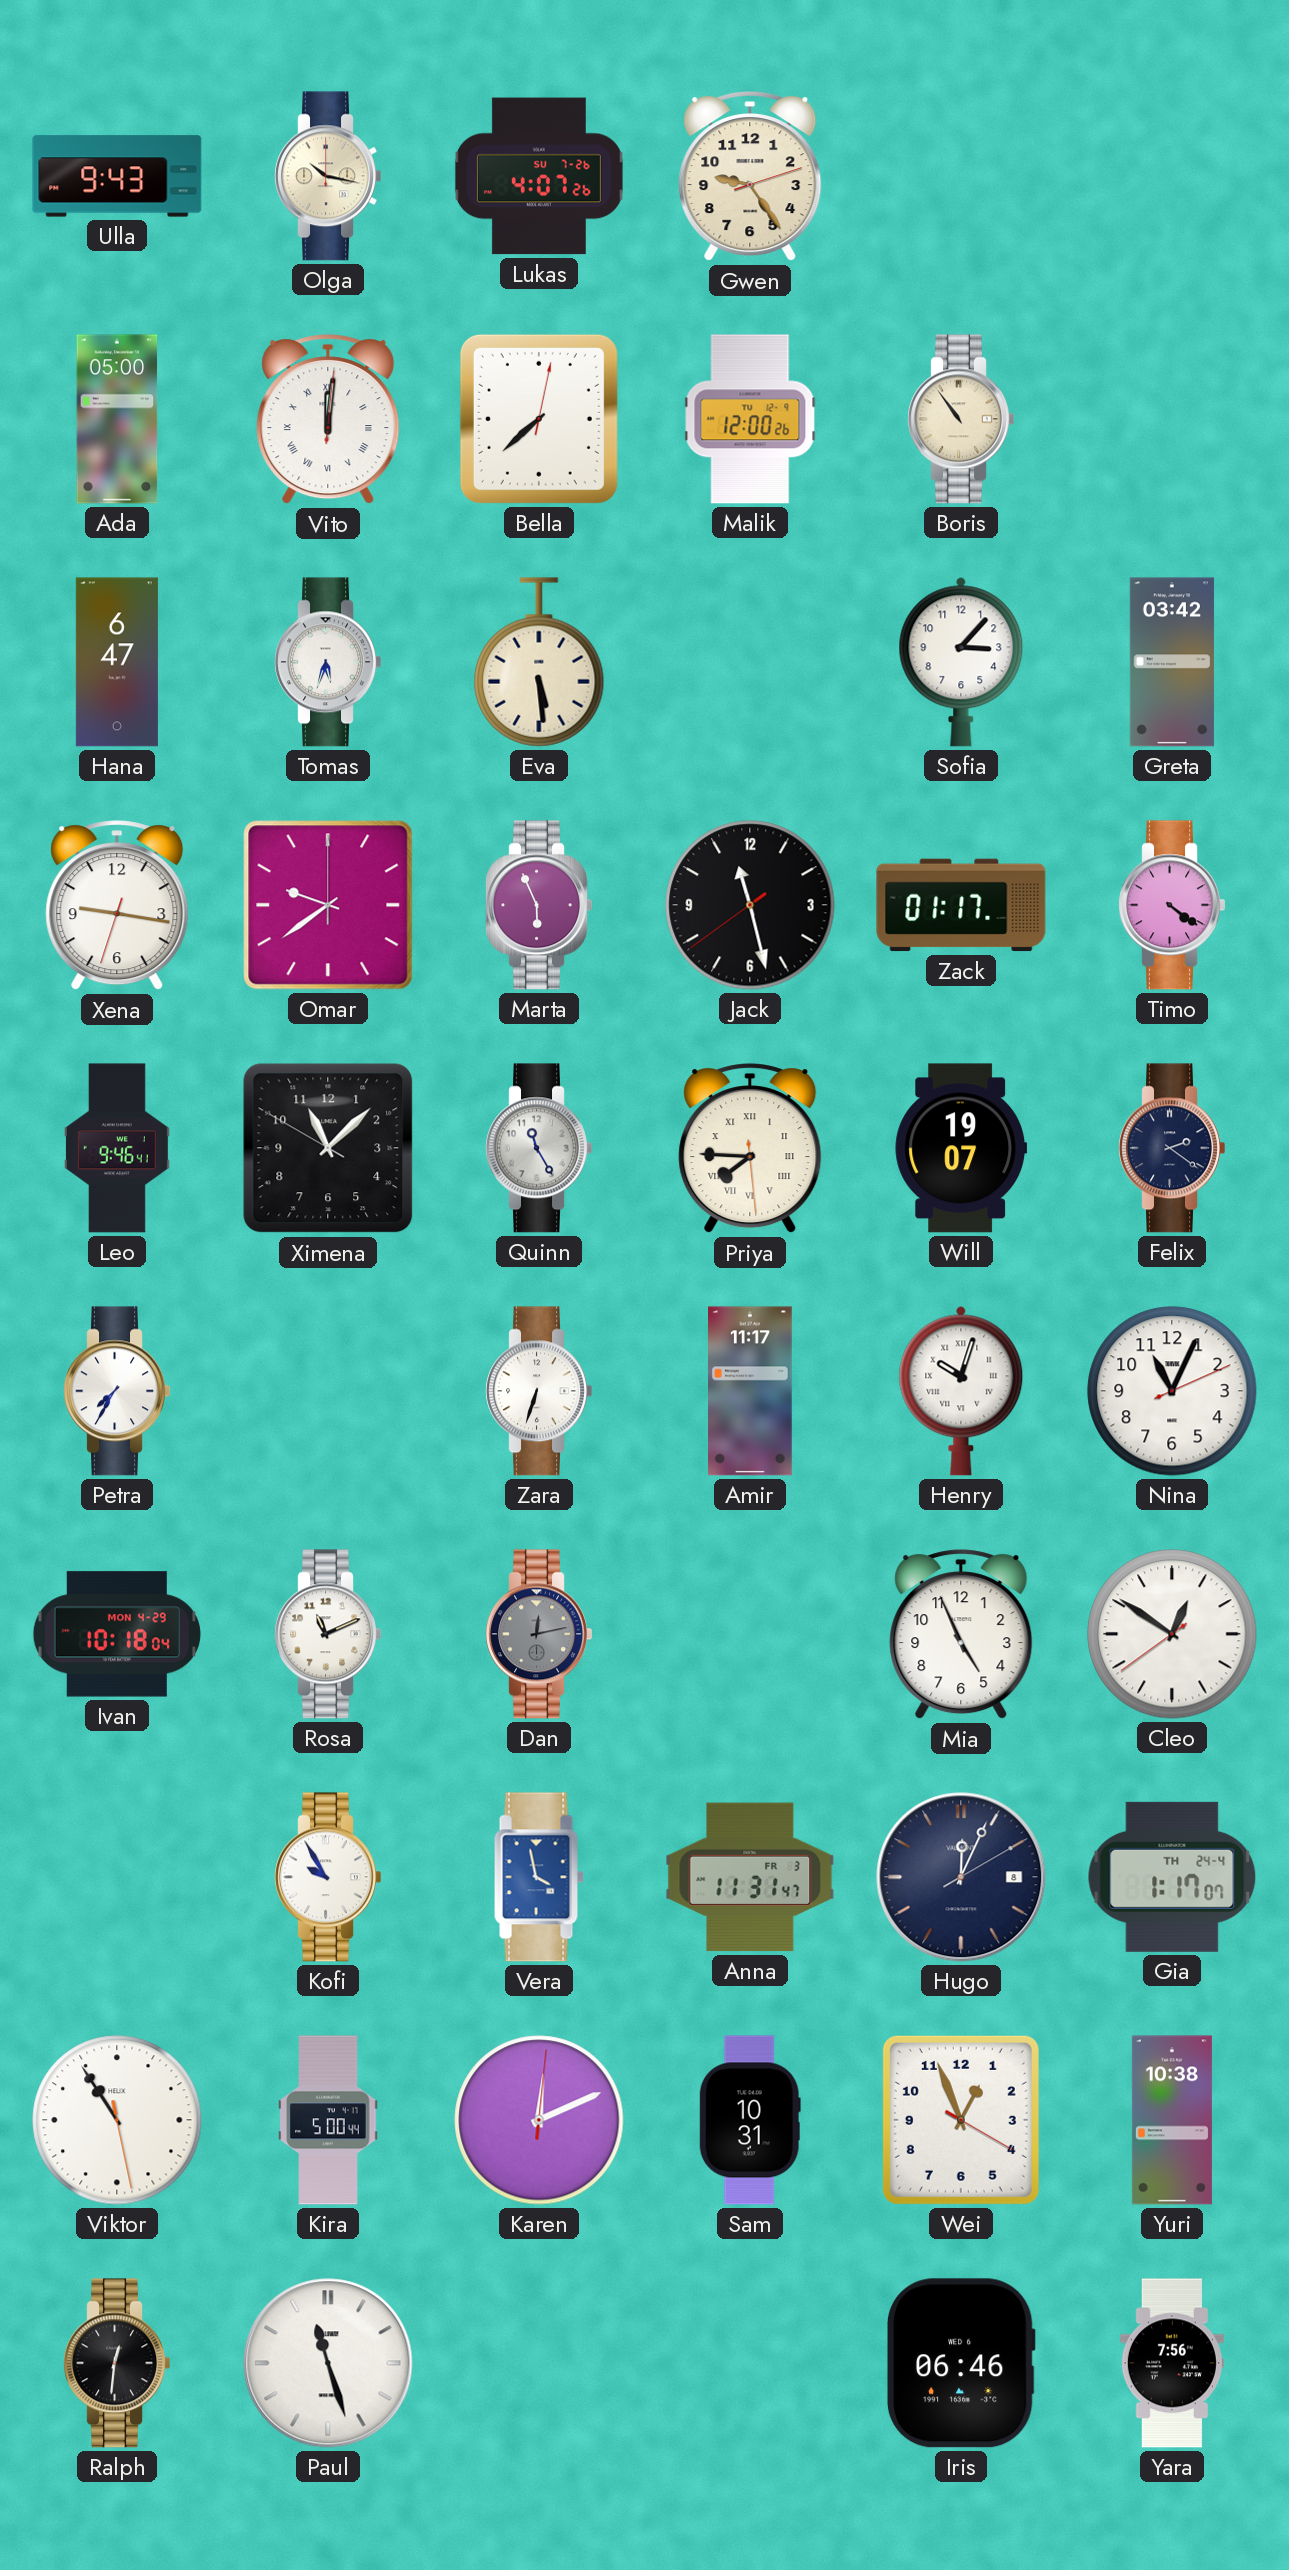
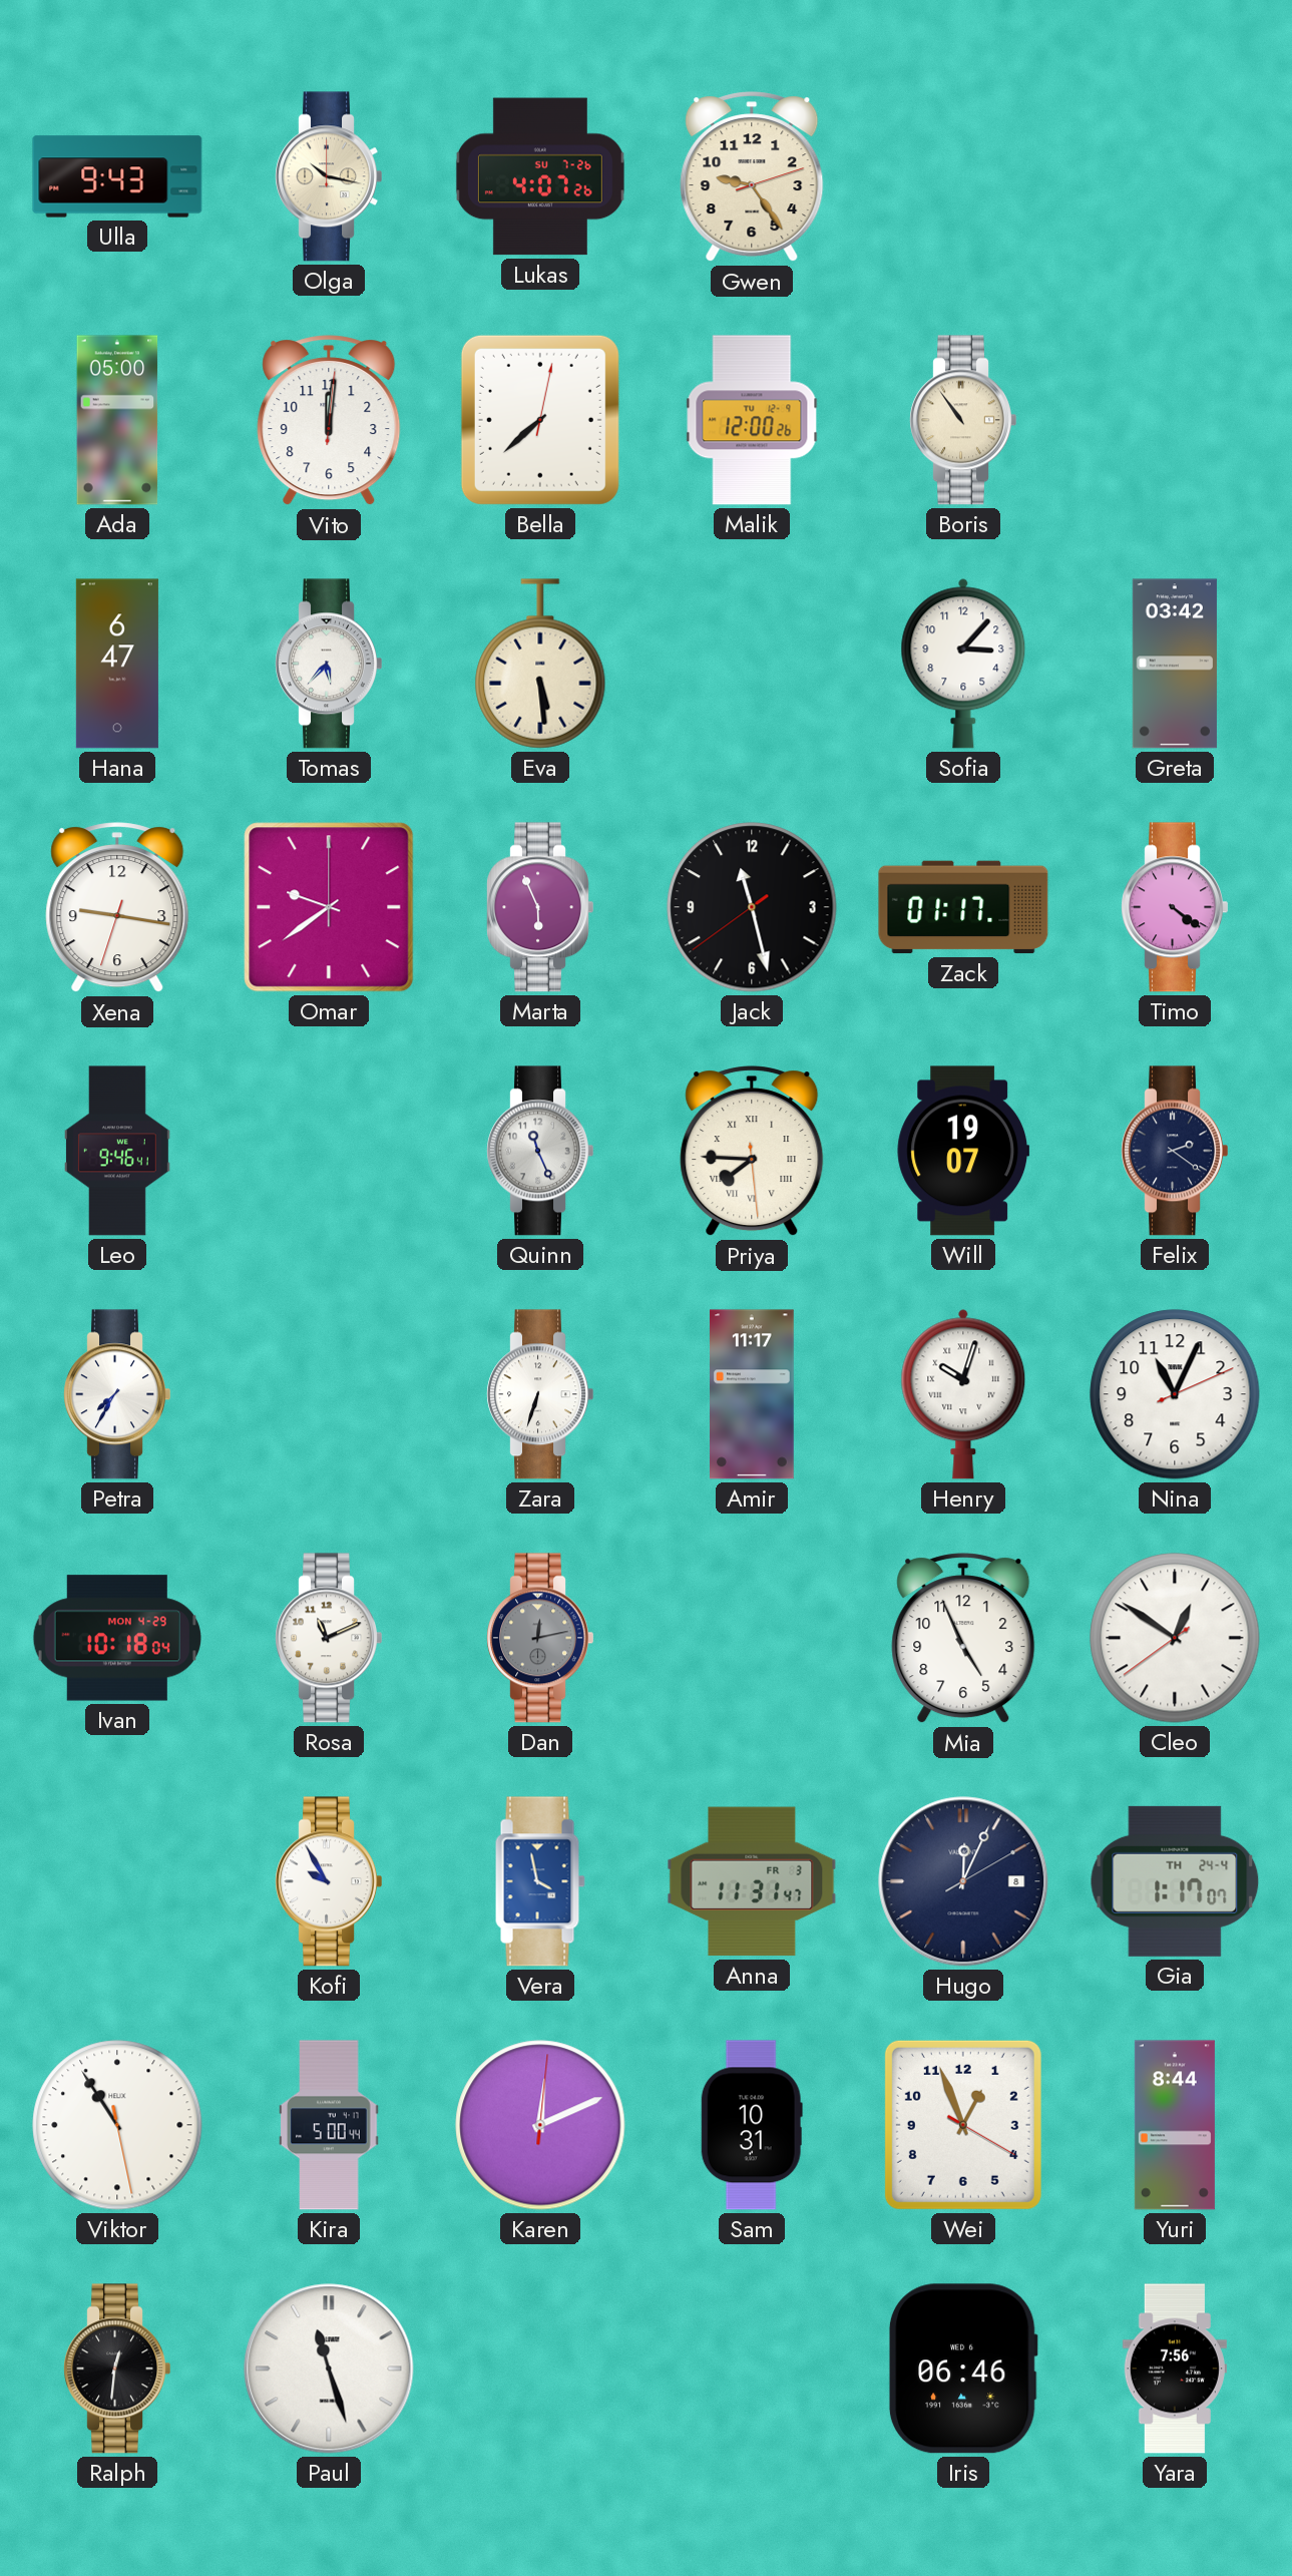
Vito numerals: Roman -> Arabic
Tomas: 5:33 -> 5:37
Ximena: 11:07 -> none
Quinn: 11:25 -> 11:26
Yuri: 10:38 -> 8:44
